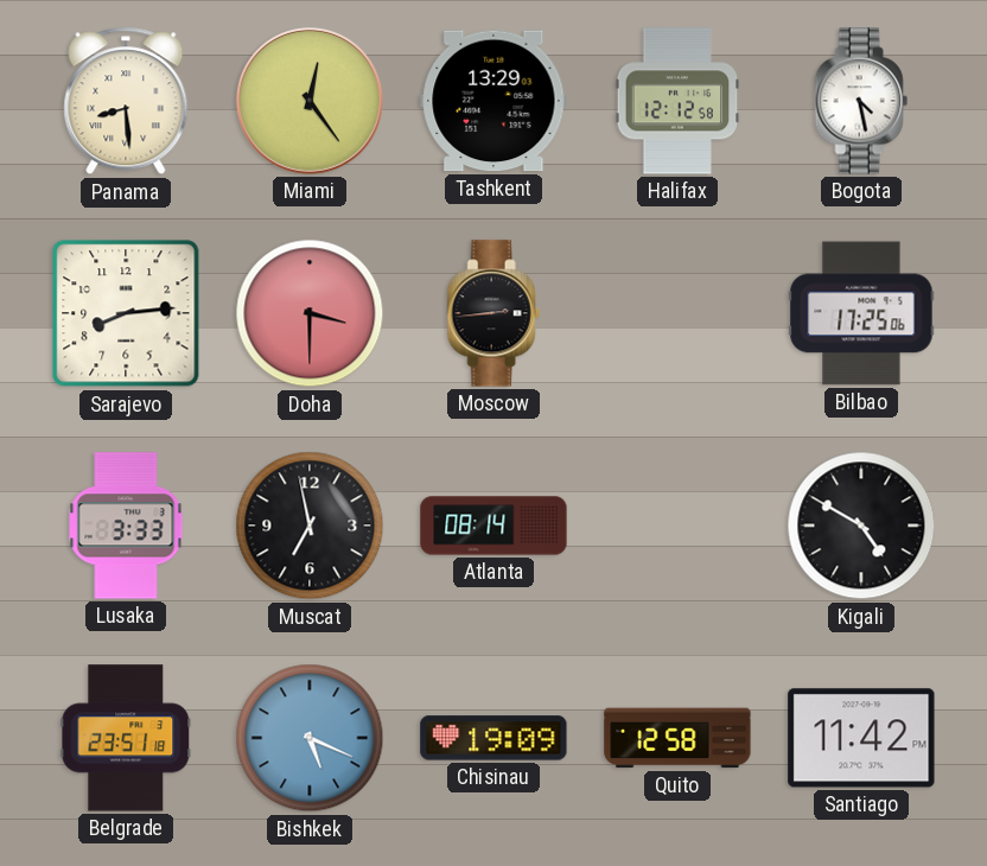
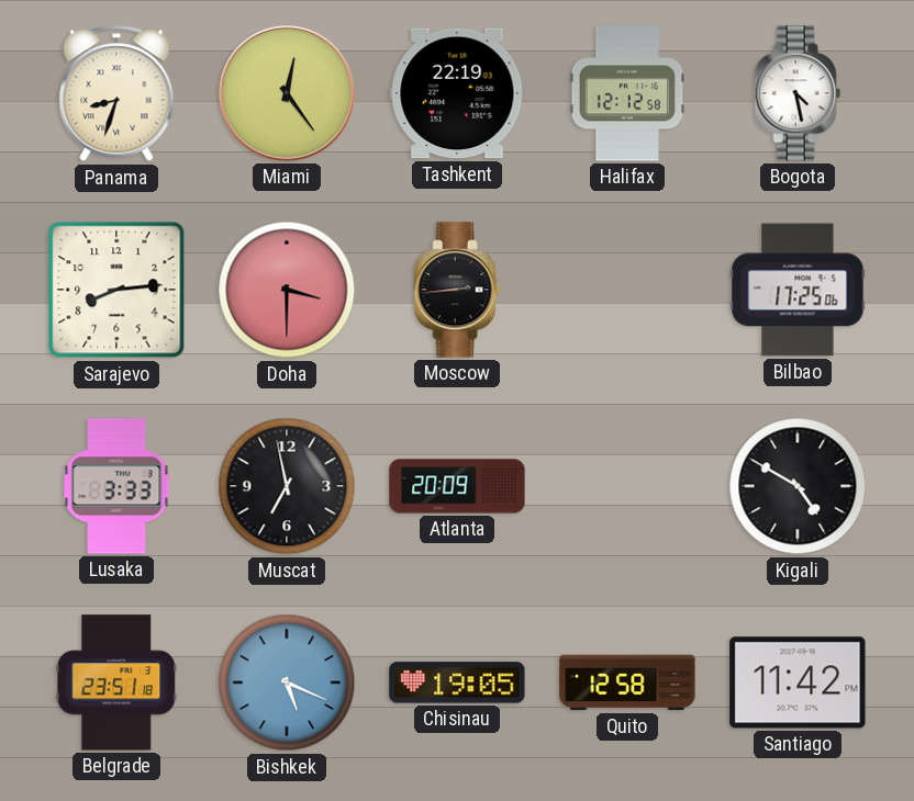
Panama: 8:29 -> 8:33
Tashkent: 13:29 -> 22:19
Atlanta: 08:14 -> 20:09
Chisinau: 19:09 -> 19:05
